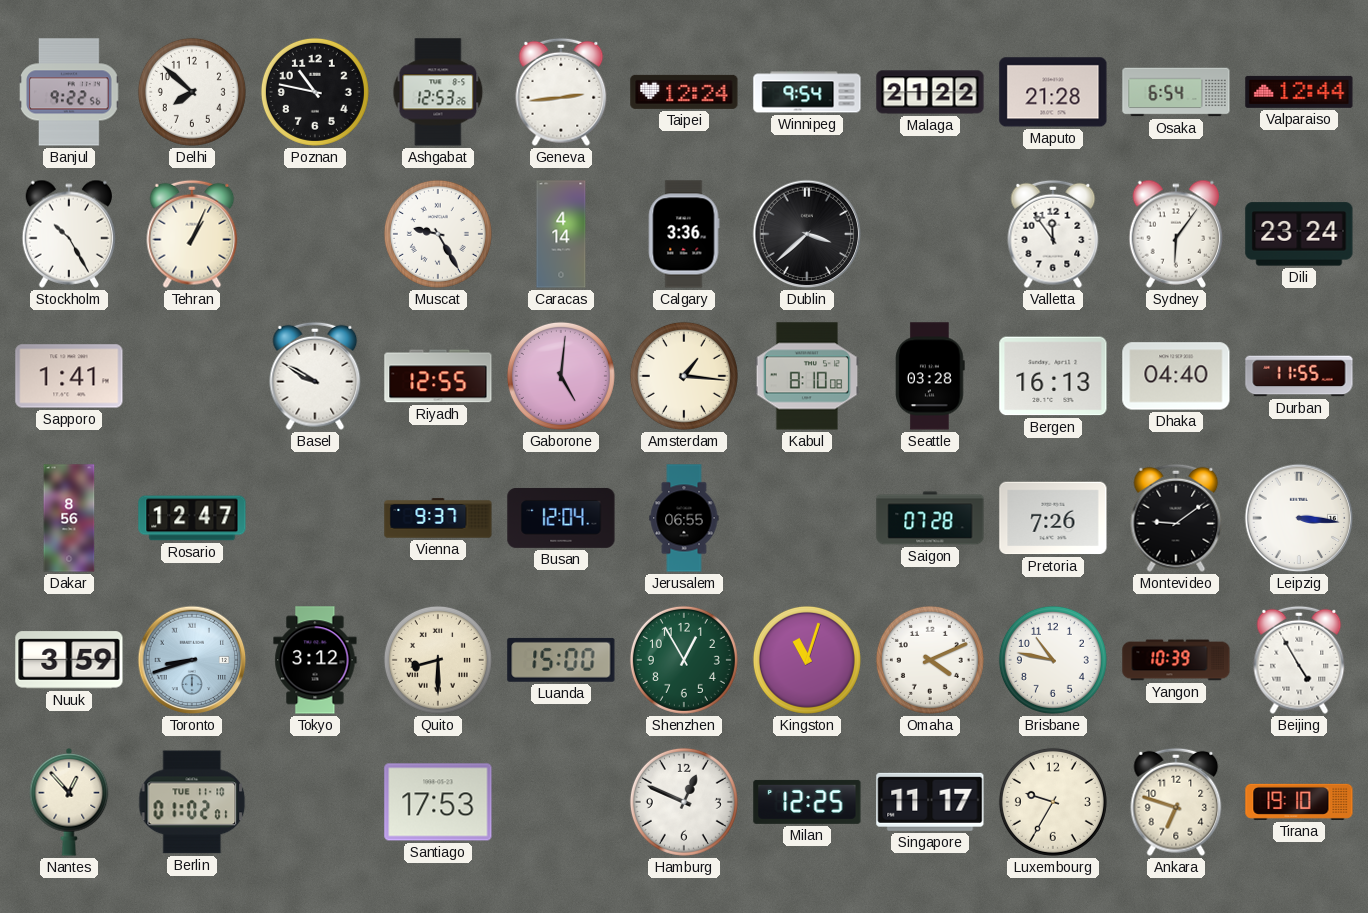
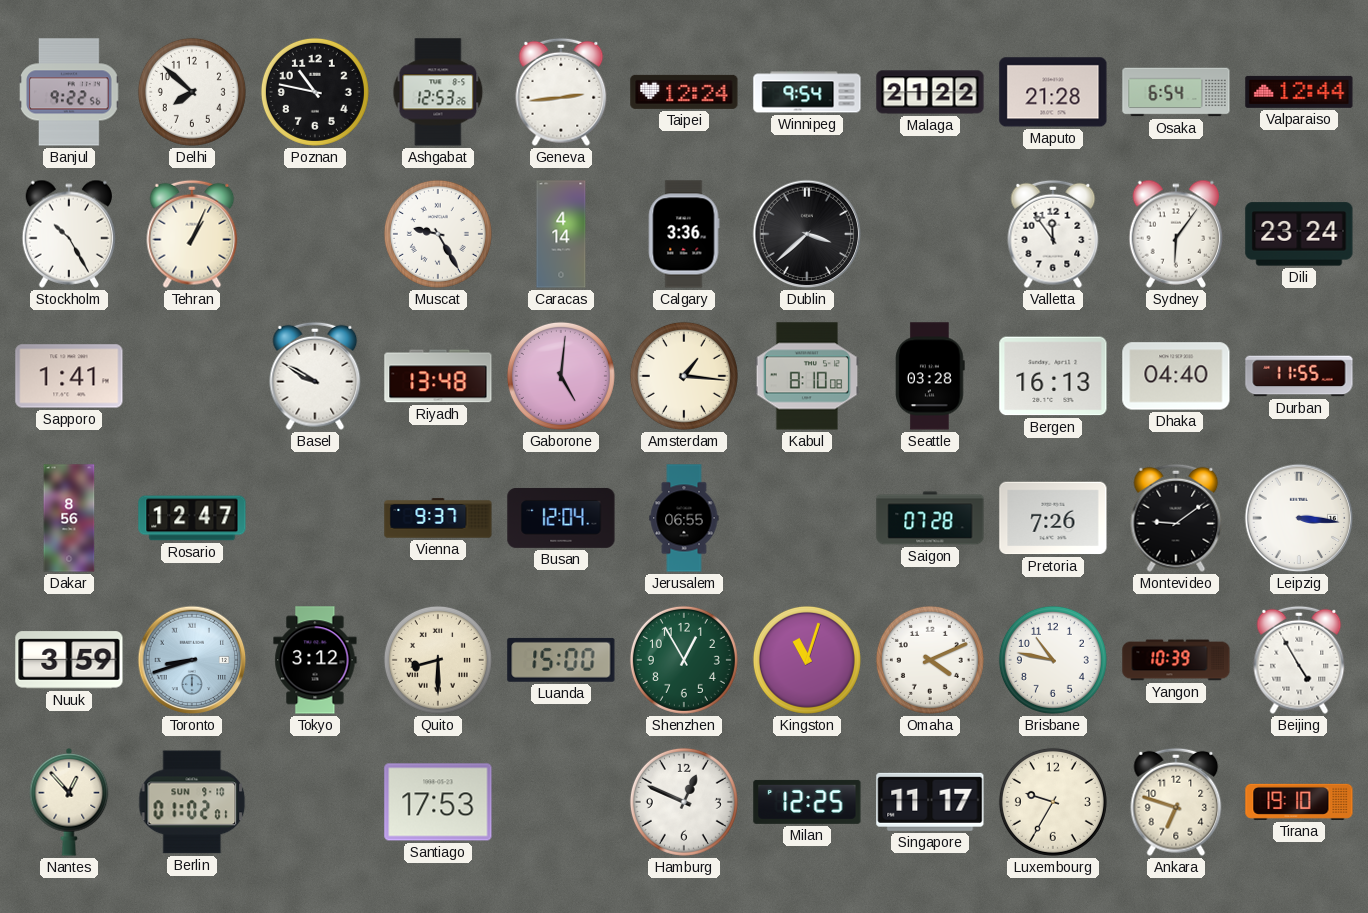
Riyadh: 12:55 -> 13:48
Berlin date: TUE 11-10 -> SUN 9-10
